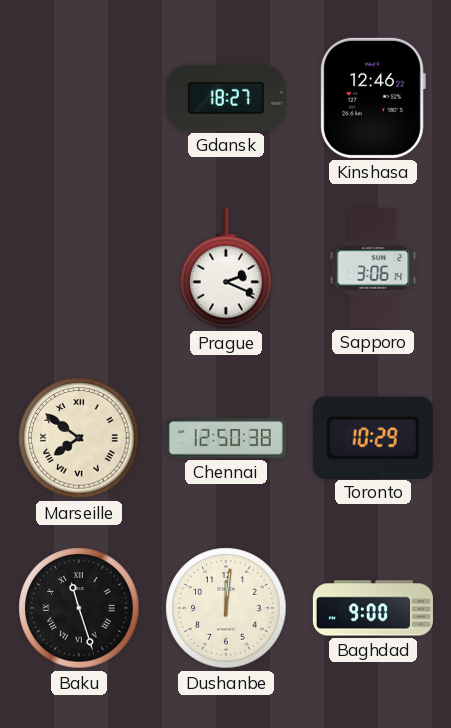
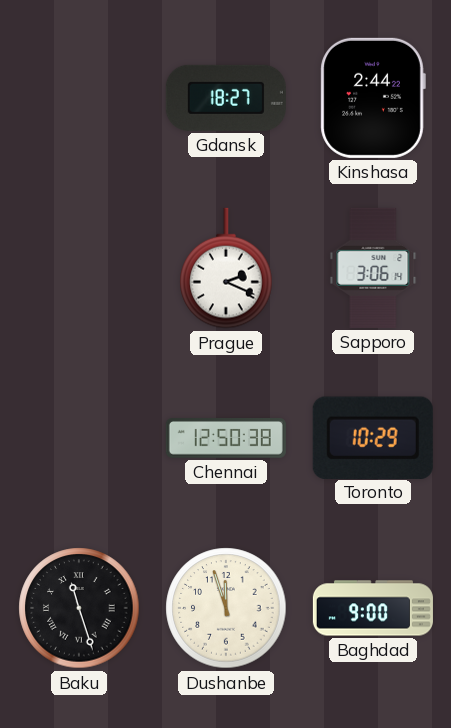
Kinshasa: 12:46 -> 2:44
Marseille: 7:51 -> none
Dushanbe: 12:01 -> 11:57
